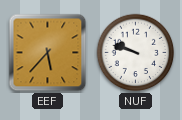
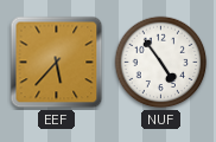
NUF: 9:48 -> 4:54
